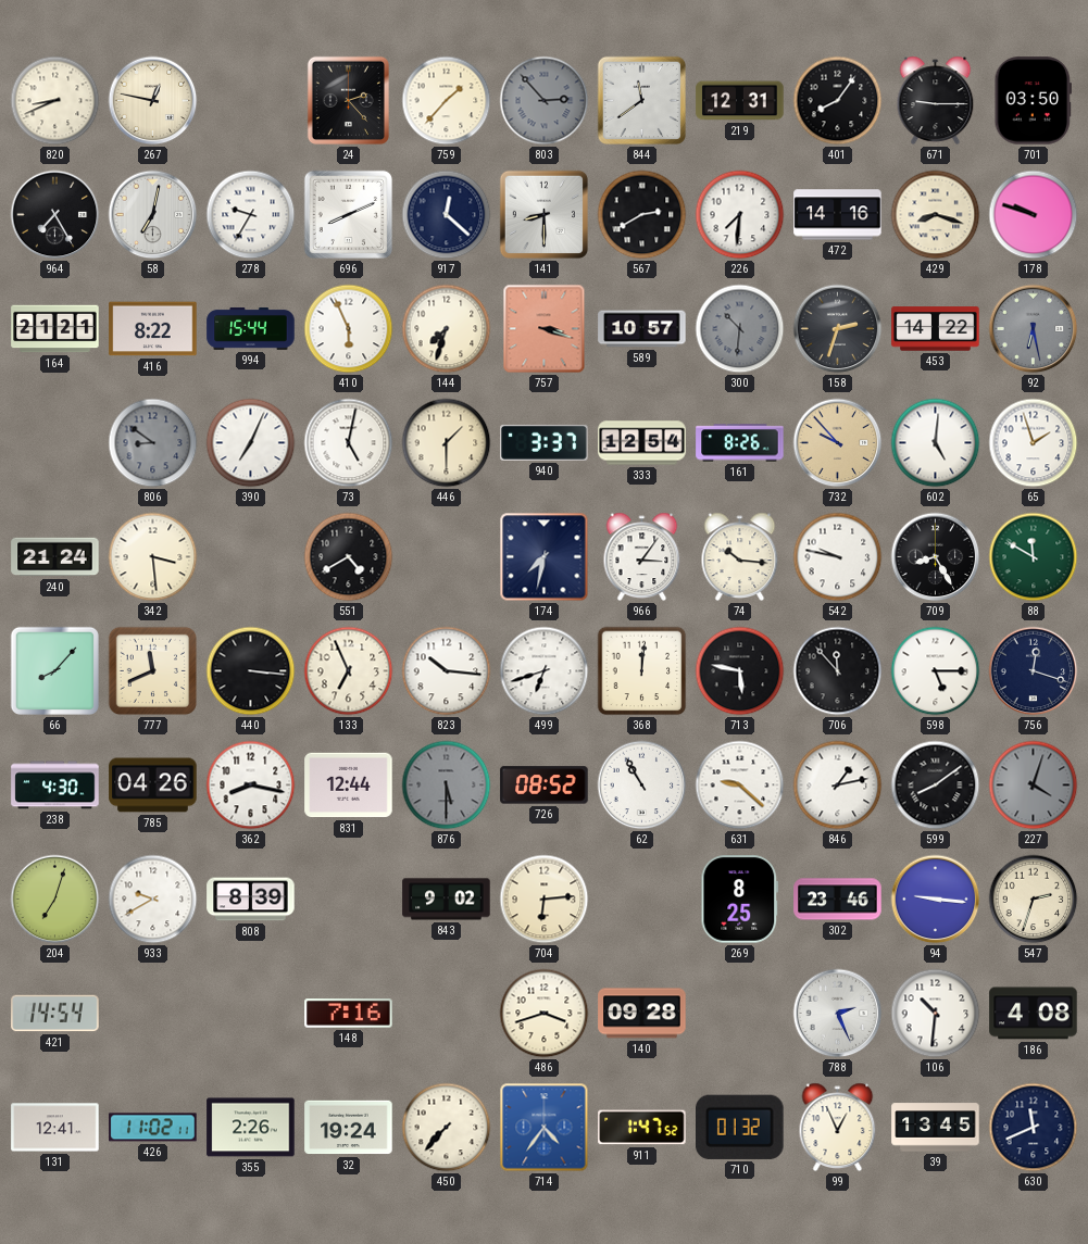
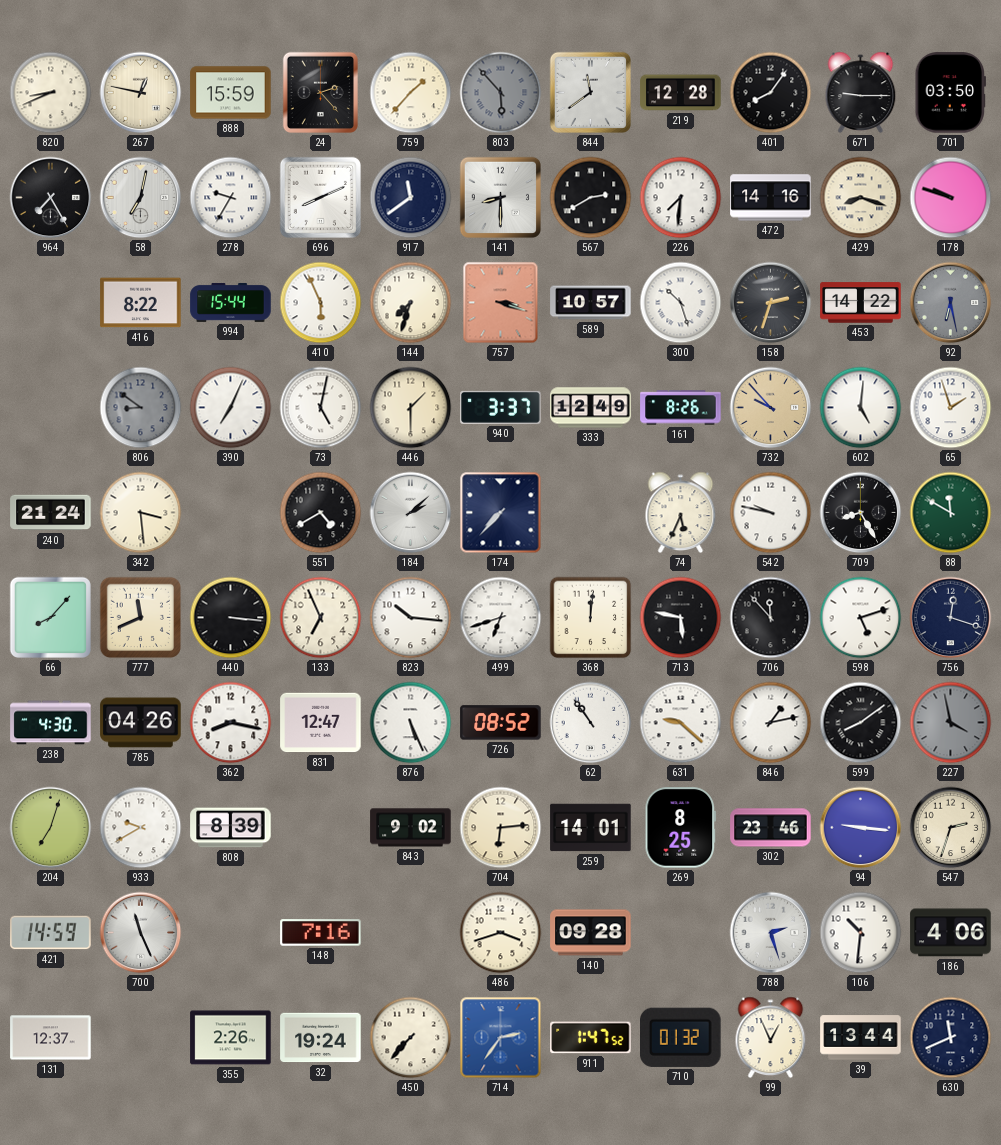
888: none -> 15:59
803: 2:53 -> 5:53
219: 12:31 -> 12:28
917: 12:22 -> 11:39
164: 21:21 -> none
300: 10:31 -> 10:27
300 dial: grey -> white
333: 12:54 -> 12:49
184: none -> 2:08
174: 7:32 -> 7:37
966: 3:06 -> none
74: 10:16 -> 5:34
598: 5:15 -> 5:12
831: 12:44 -> 12:47
876: 5:30 -> 5:26
876 dial: grey -> white
62: 10:55 -> 10:54
227: 4:03 -> 3:58
259: none -> 14:01
421: 14:54 -> 14:59
700: none -> 11:26
788: 2:26 -> 2:27
186: 4:08 -> 4:06
131: 12:41 -> 12:37
426: 11:02 -> none
714: 4:36 -> 2:36
39: 13:45 -> 13:44
